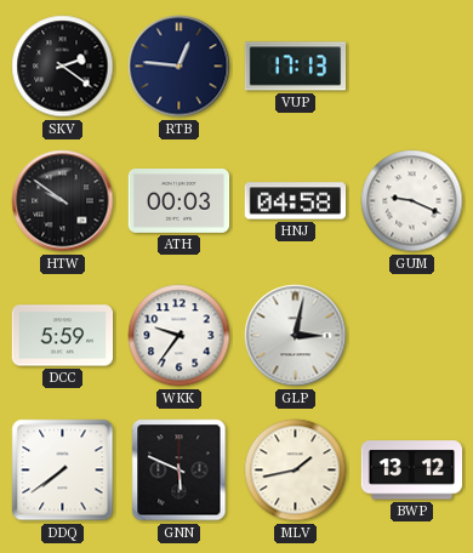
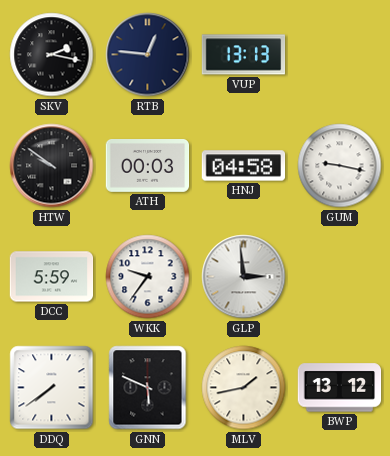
SKV: 2:21 -> 2:17
VUP: 17:13 -> 13:13
GUM: 9:19 -> 9:17
GLP: 3:02 -> 2:59
